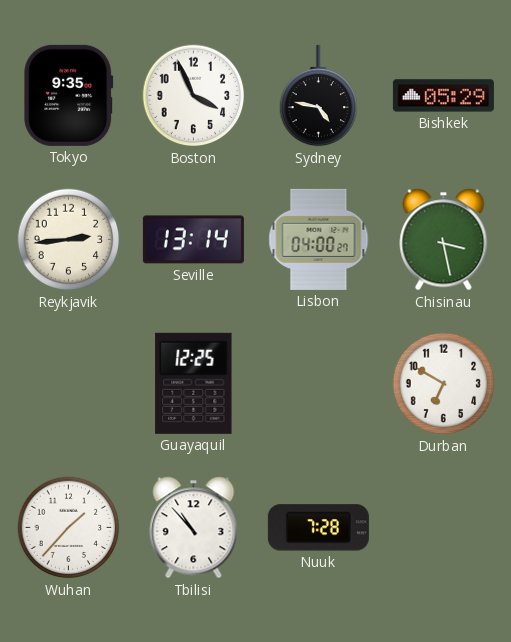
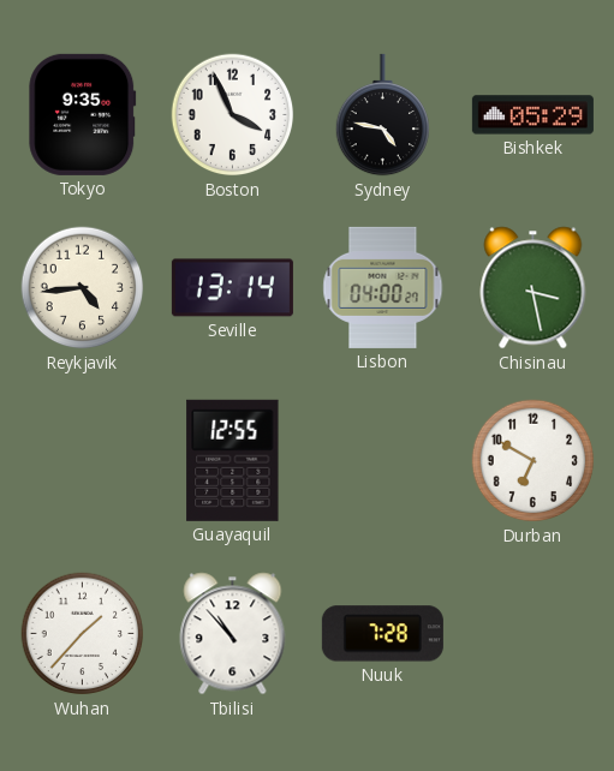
Reykjavik: 2:44 -> 4:44
Guayaquil: 12:25 -> 12:55
